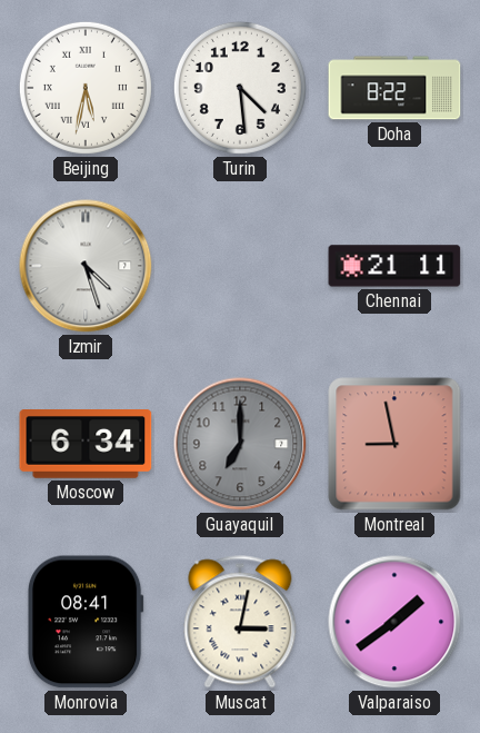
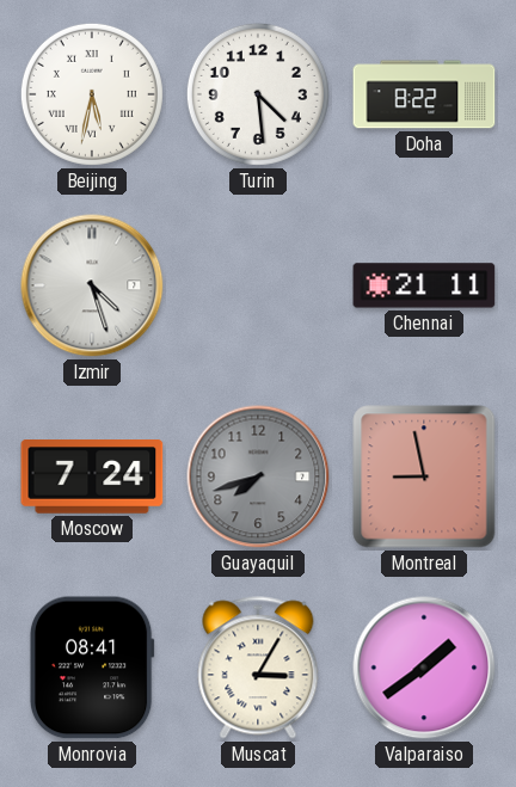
Moscow: 6:34 -> 7:24
Guayaquil: 7:00 -> 7:42
Muscat: 3:02 -> 3:05
